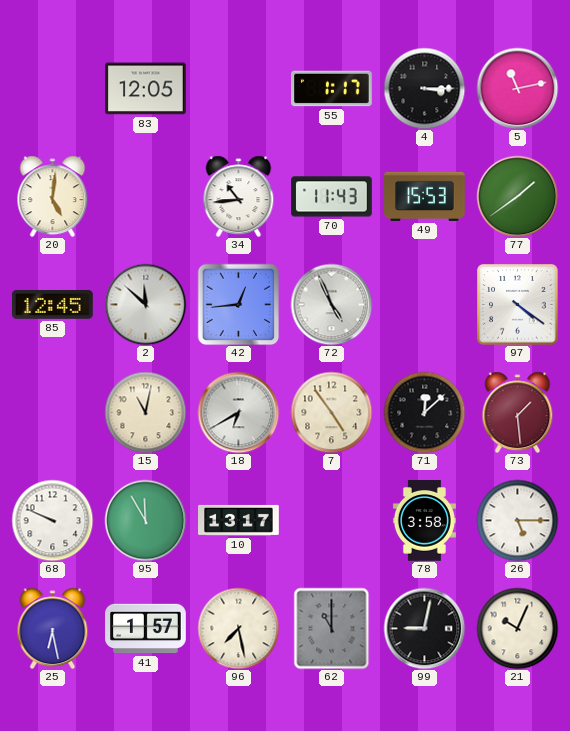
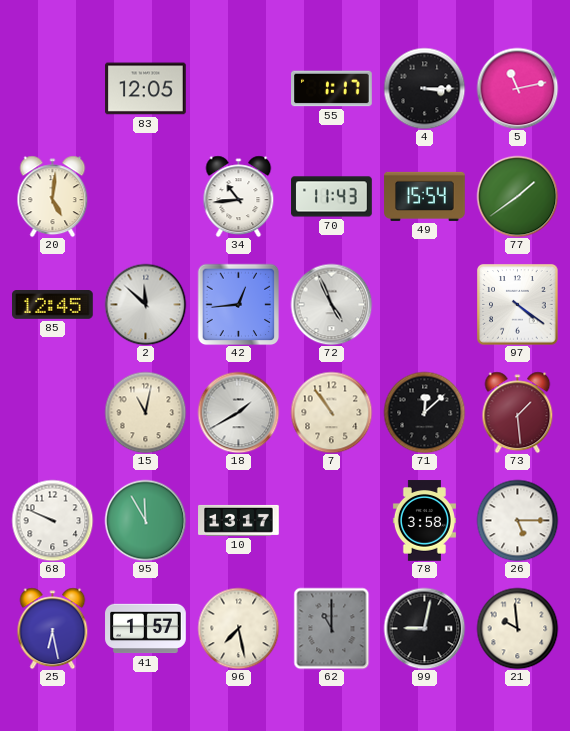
49: 15:53 -> 15:54
18: 6:40 -> 1:40
7: 4:54 -> 10:54
21: 10:04 -> 9:59
